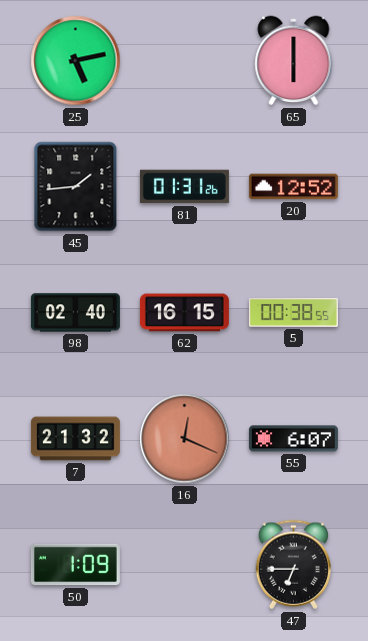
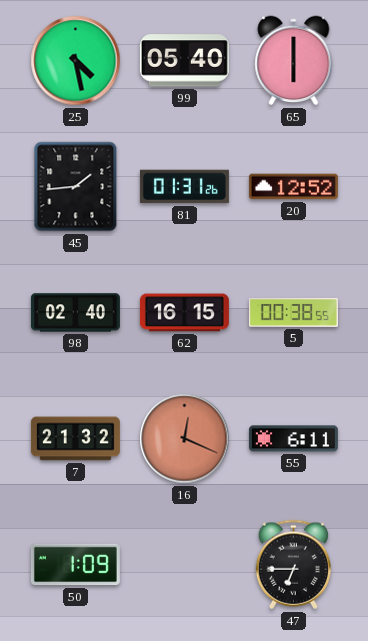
25: 5:13 -> 4:28
99: none -> 05:40
55: 6:07 -> 6:11
